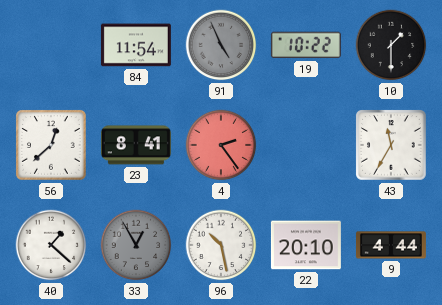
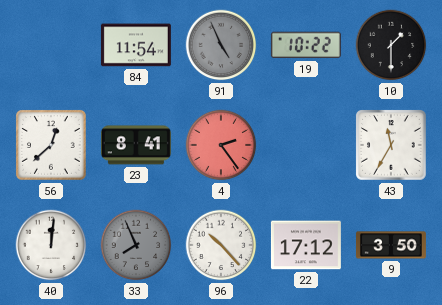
40: 1:22 -> 12:01
33: 12:55 -> 7:56
96: 10:28 -> 10:23
22: 20:10 -> 17:12
9: 4:44 -> 3:50
